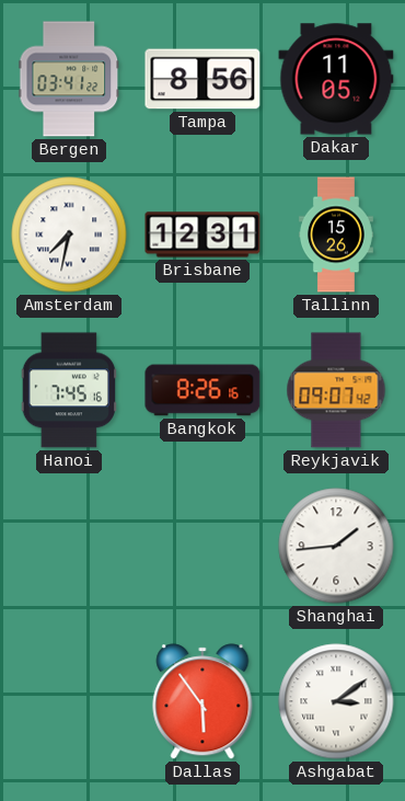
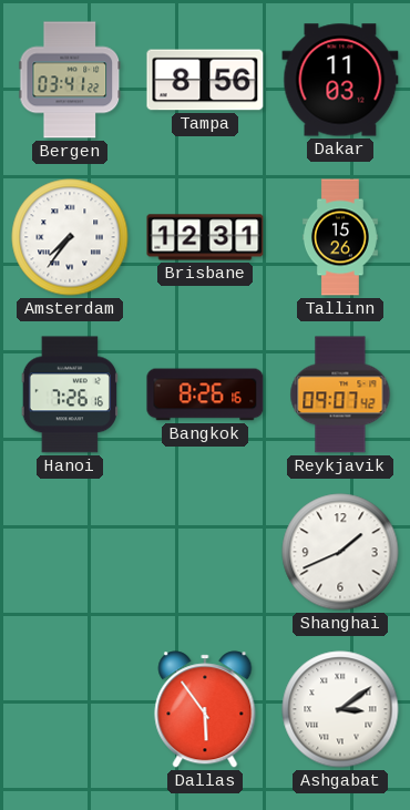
Dakar: 11:05 -> 11:03
Amsterdam: 7:32 -> 7:36
Hanoi: 7:45 -> 7:26
Shanghai: 1:44 -> 1:41
